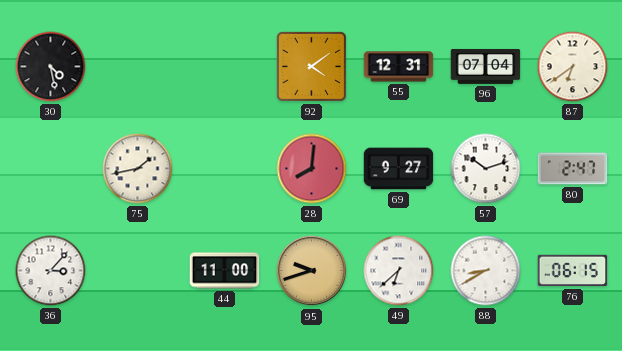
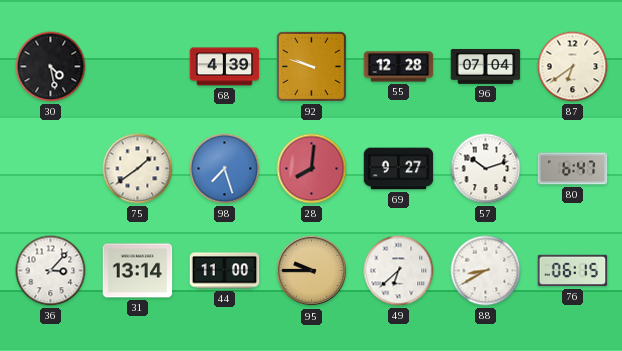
68: none -> 4:39
92: 4:09 -> 9:48
55: 12:31 -> 12:28
75: 1:43 -> 1:39
98: none -> 7:27
80: 2:47 -> 6:47
31: none -> 13:14
95: 9:42 -> 9:45
